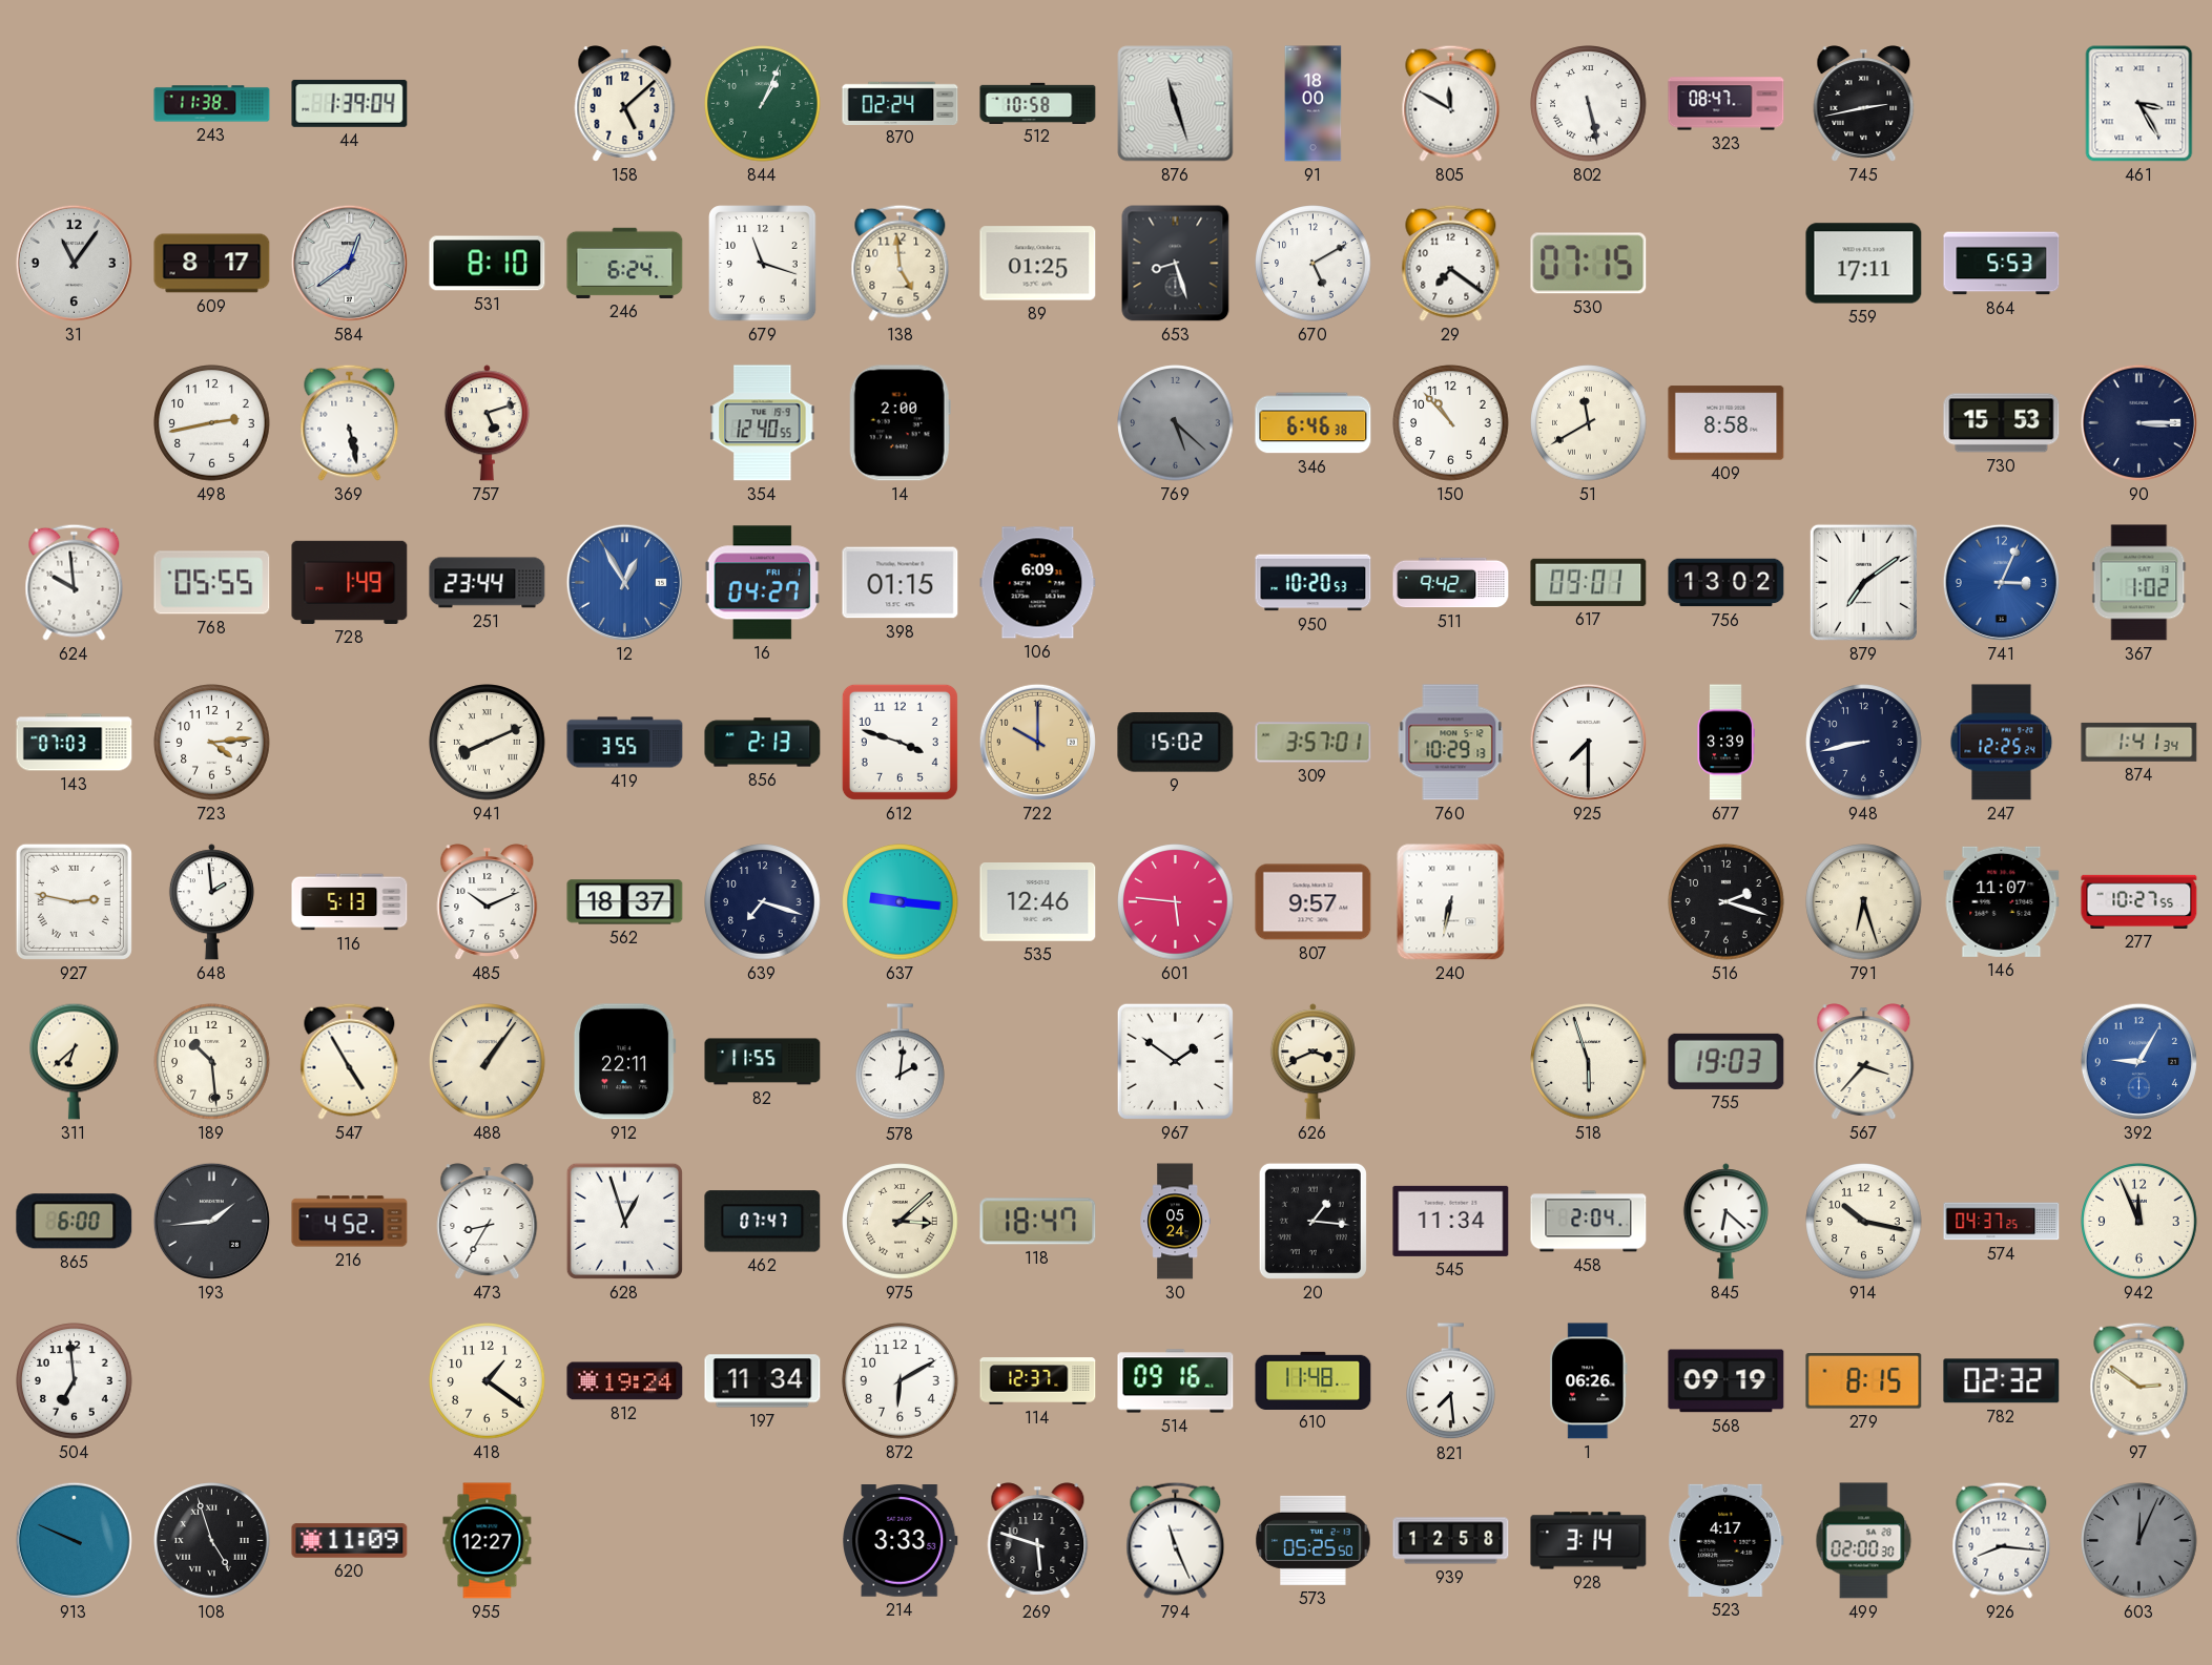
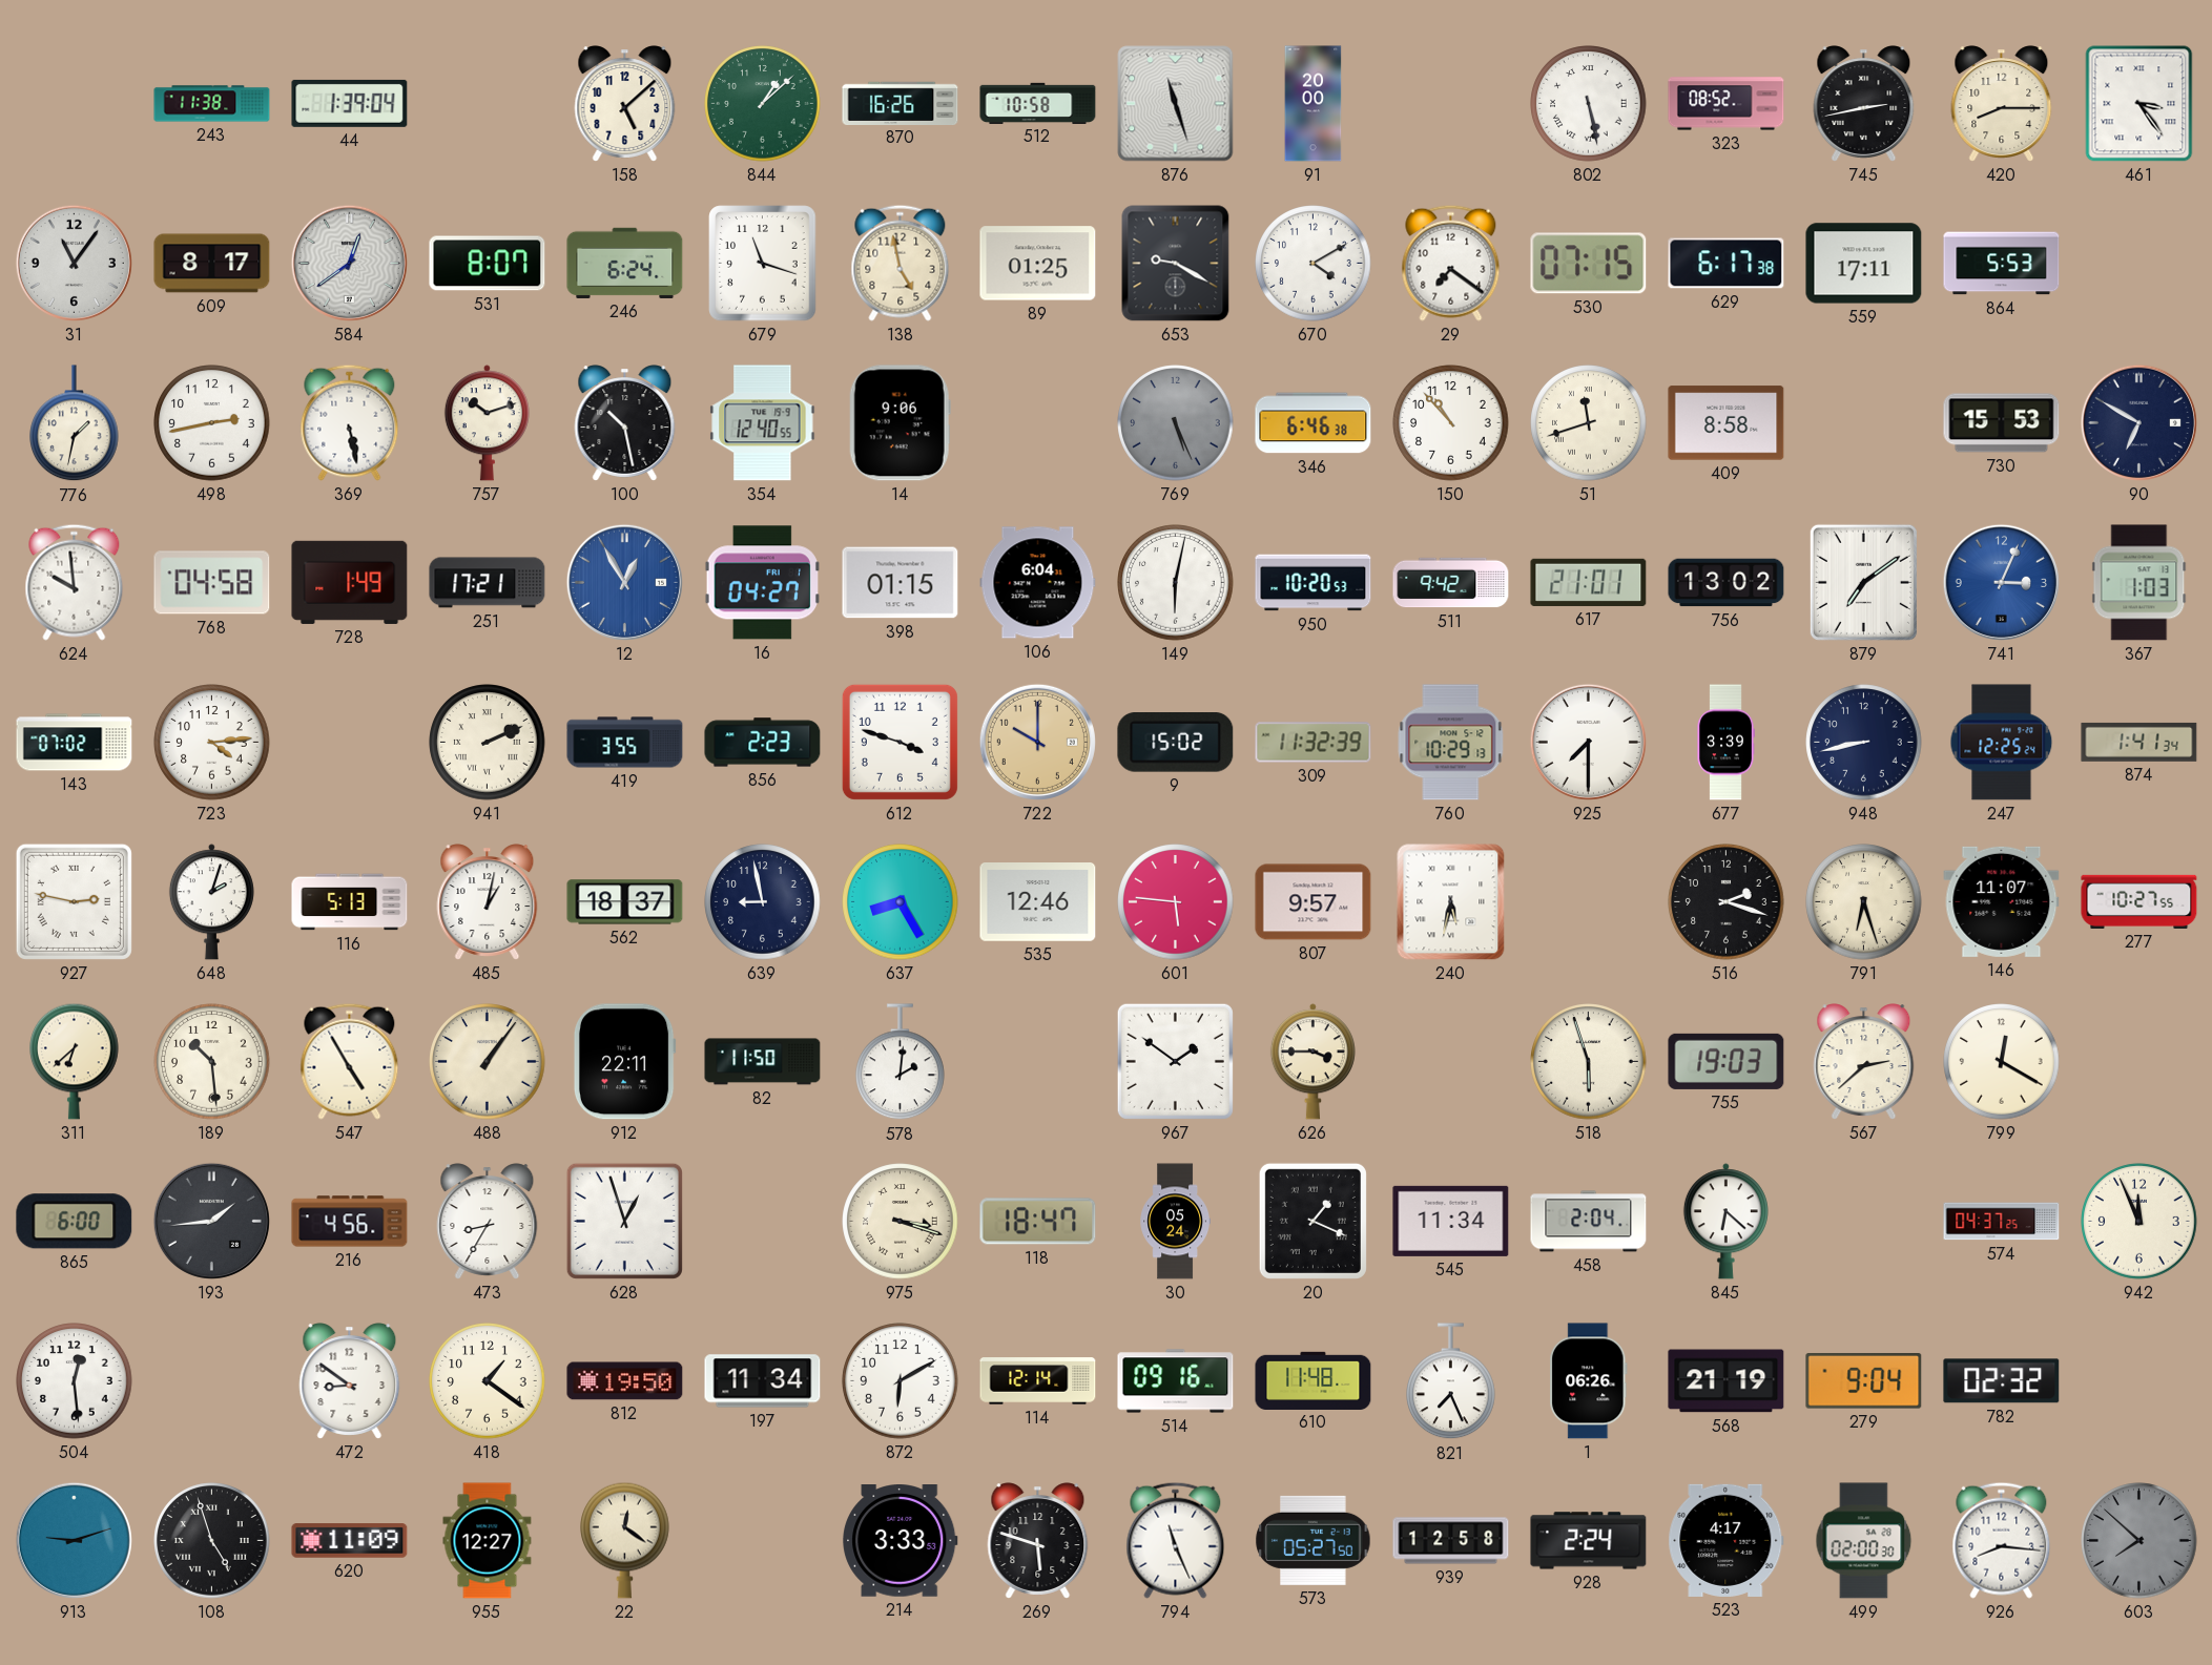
844: 1:04 -> 1:08
870: 02:24 -> 16:26
91: 18:00 -> 20:00
805: 11:50 -> none
323: 08:47 -> 08:52
420: none -> 8:15
461: 3:25 -> 3:24
531: 8:10 -> 8:07
138: 4:59 -> 4:58
653: 8:27 -> 9:20
670: 5:10 -> 4:10
629: none -> 6:17
776: none -> 1:32
757: 5:12 -> 10:12
100: none -> 10:28
14: 2:00 -> 9:06
769: 5:22 -> 5:26
51: 11:40 -> 11:42
90: 3:15 -> 6:50
768: 05:55 -> 04:58
251: 23:44 -> 17:21
106: 6:09 -> 6:04
149: none -> 6:02
617: 09:01 -> 21:01
367: 1:02 -> 1:03
143: 07:03 -> 07:02
941: 8:11 -> 2:11
856: 2:13 -> 2:23
309: 3:57 -> 11:32
648: 1:59 -> 2:03
485: 10:11 -> 1:02
639: 7:18 -> 8:58
637: 9:16 -> 8:25
240: 6:32 -> 5:32
82: 11:55 -> 11:50
626: 3:41 -> 3:45
567: 3:37 -> 2:38
799: none -> 12:20
392: 9:05 -> none
216: 4:52 -> 4:56
462: 07:47 -> none
975: 3:08 -> 3:18
20: 1:16 -> 1:19
914: 10:17 -> none
504: 6:59 -> 12:29
472: none -> 8:51
812: 19:24 -> 19:50
114: 12:37 -> 12:14
821: 7:29 -> 7:26
568: 09:19 -> 21:19
279: 8:15 -> 9:04
97: 2:51 -> none
913: 9:49 -> 9:12
22: none -> 12:21
573: 05:25 -> 05:27
928: 3:14 -> 2:24
603: 12:04 -> 7:52
